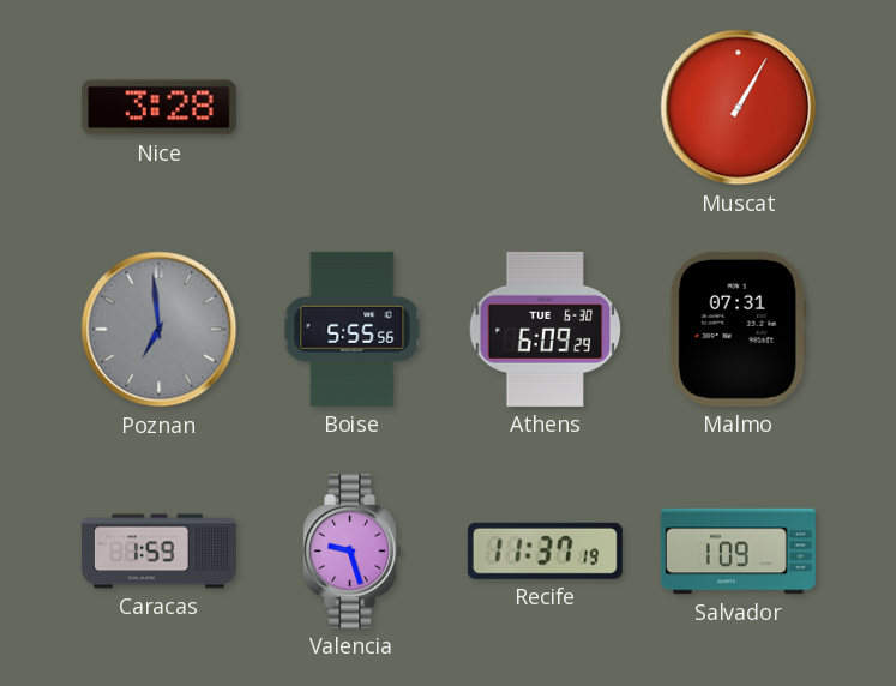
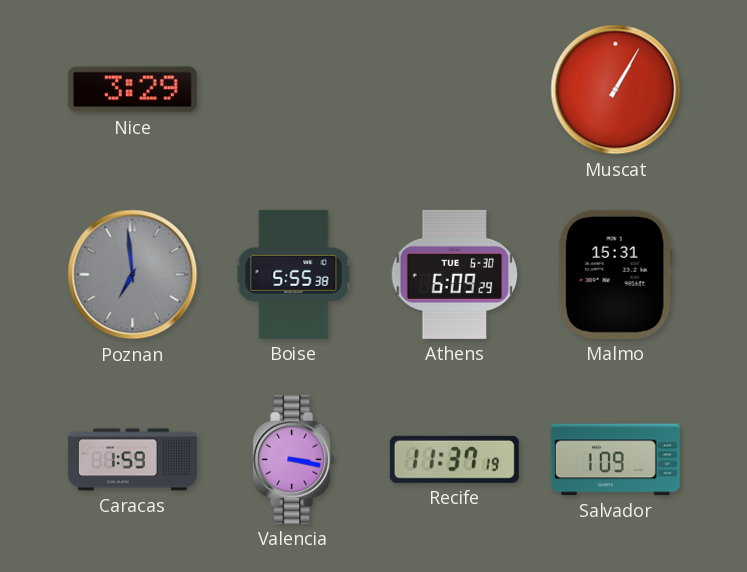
Nice: 3:28 -> 3:29
Boise: 5:55:56 -> 5:55:38
Malmo: 07:31 -> 15:31
Valencia: 9:27 -> 3:17
